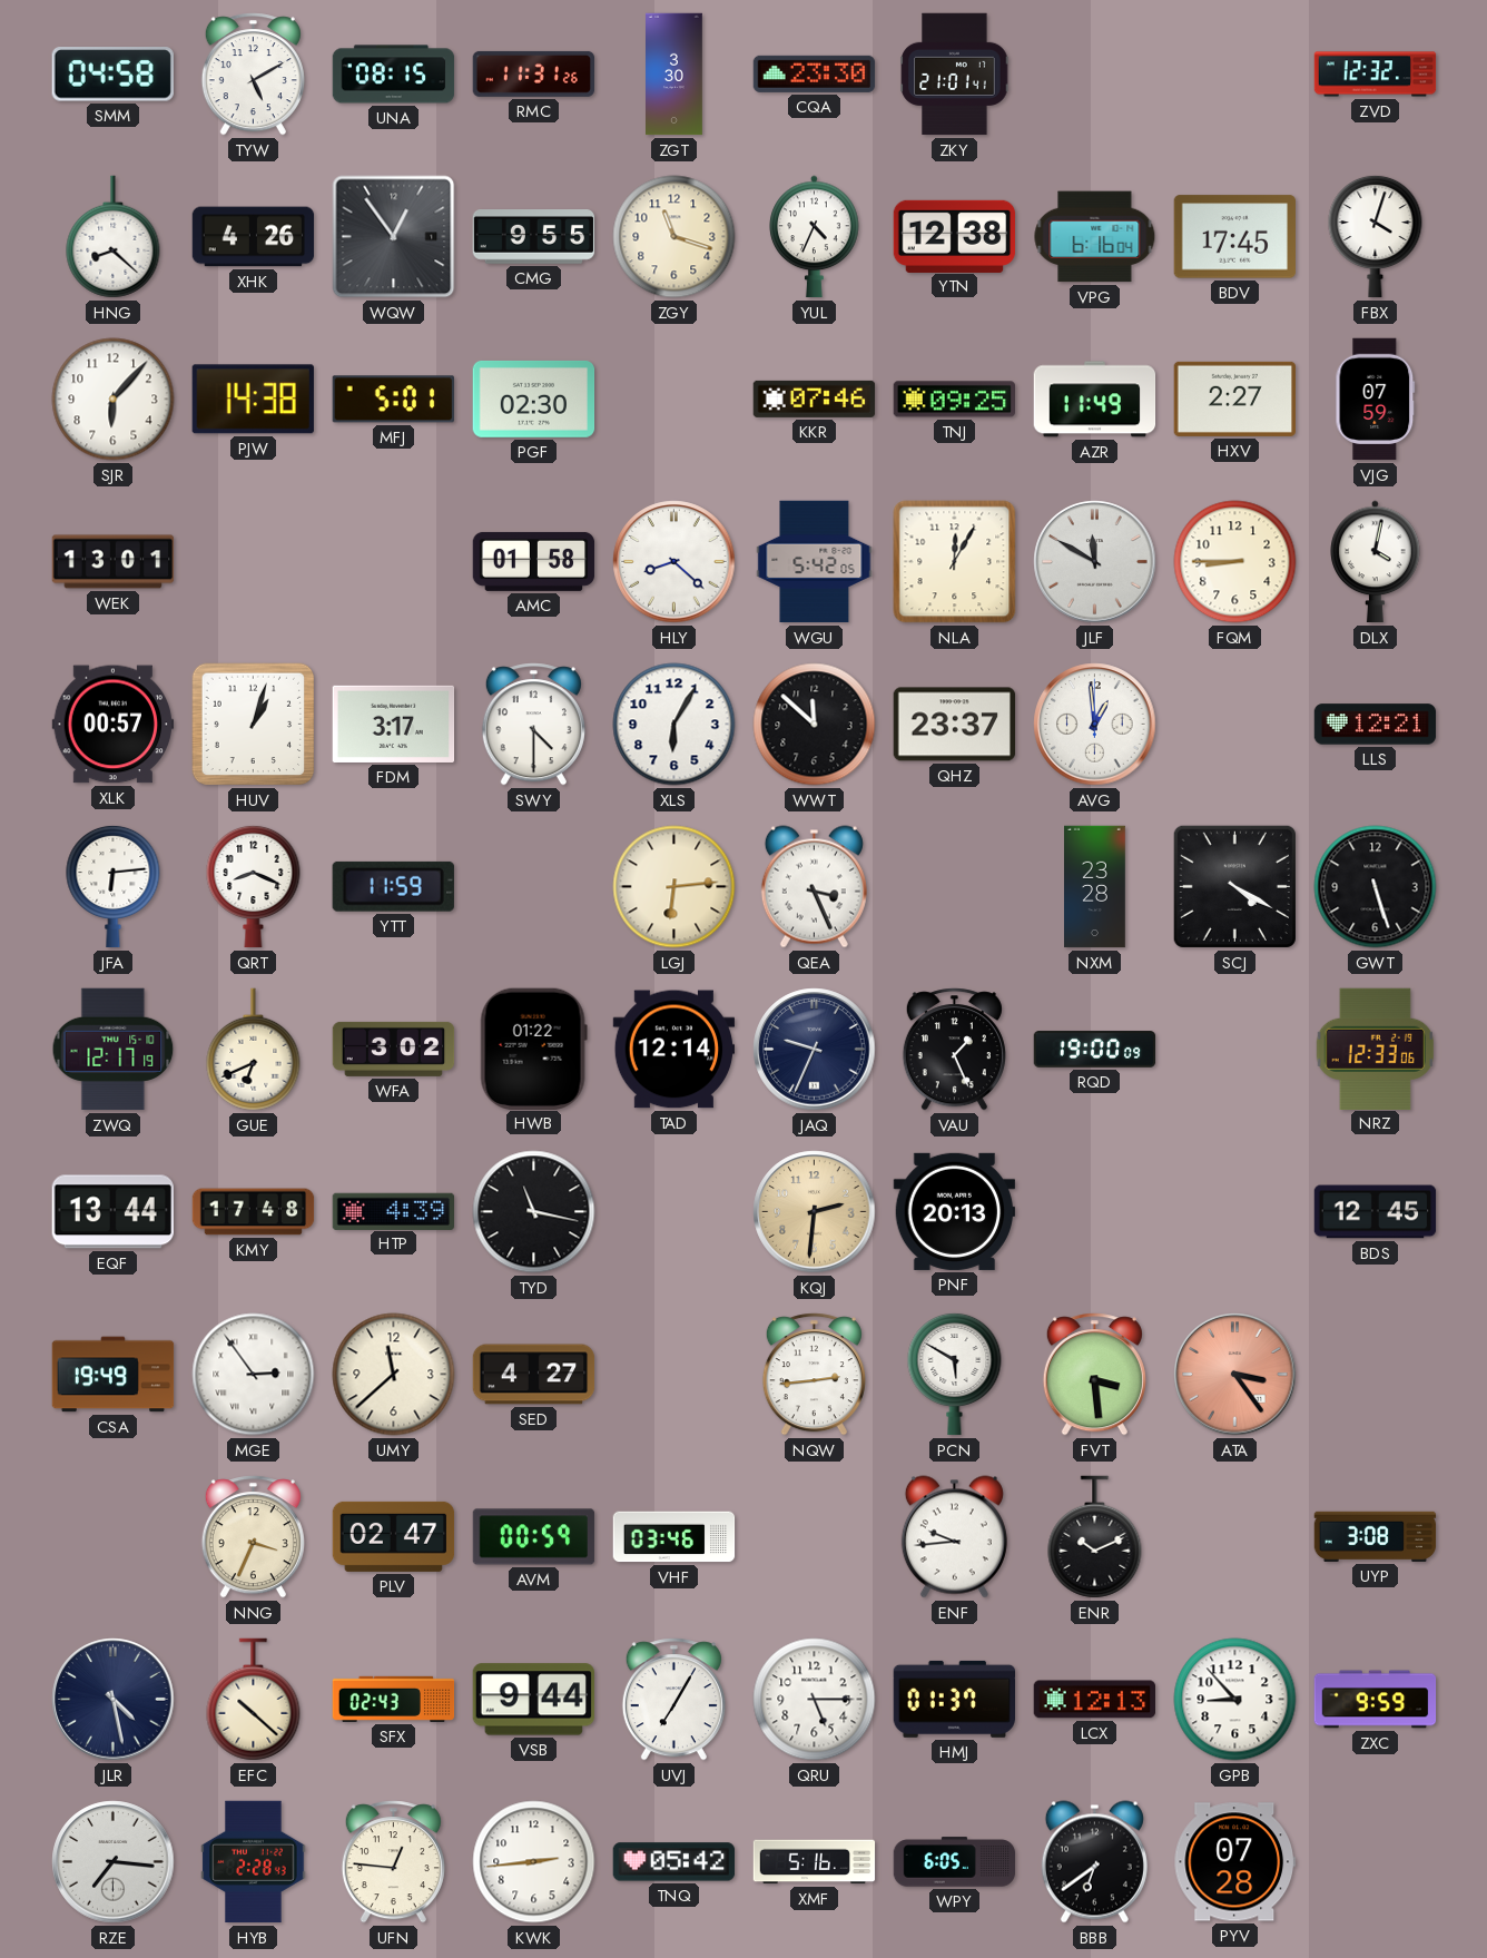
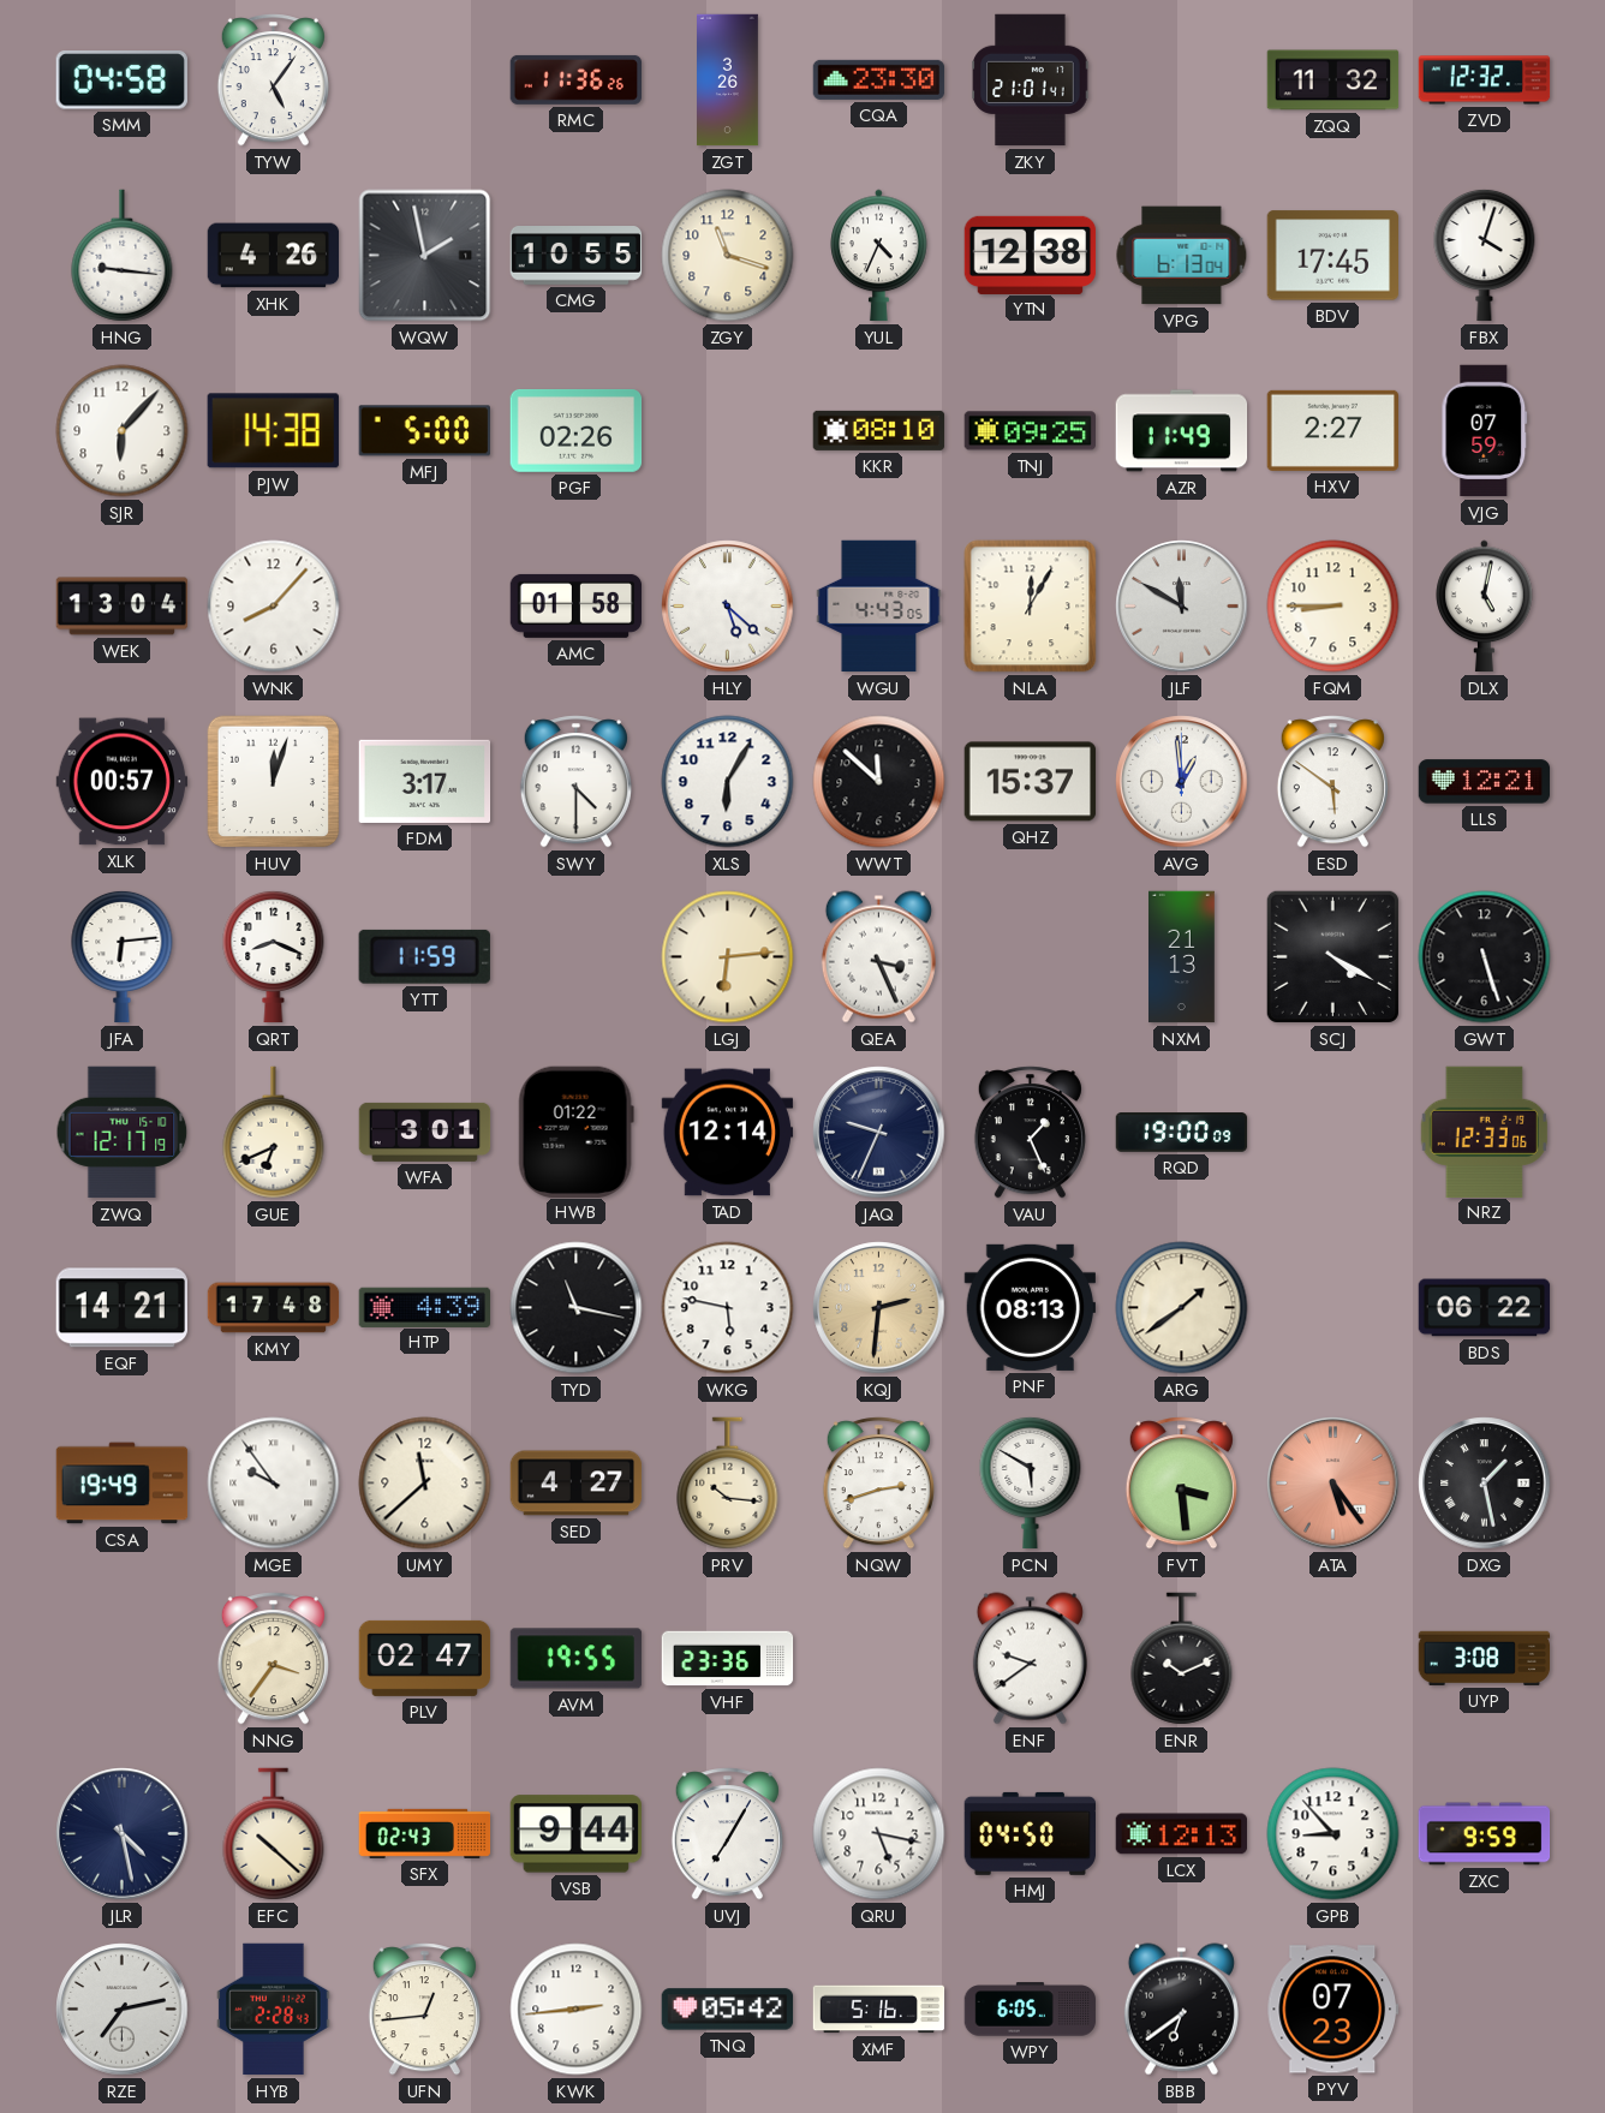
TYW: 5:10 -> 5:06
UNA: 08:15 -> none
RMC: 11:31 -> 11:36
ZGT: 3:30 -> 3:26
ZQQ: none -> 11:32
HNG: 8:22 -> 9:16
WQW: 12:54 -> 1:58
CMG: 9:55 -> 10:55
VPG: 6:16 -> 6:13
MFJ: 5:01 -> 5:00
PGF: 02:30 -> 02:26
KKR: 07:46 -> 08:10
WEK: 13:01 -> 13:04
WNK: none -> 8:07
HLY: 8:22 -> 5:22
WGU: 5:42 -> 4:43
DLX: 4:02 -> 5:02
HUV: 1:03 -> 12:03
QHZ: 23:37 -> 15:37
ESD: none -> 5:51
NXM: 23:28 -> 21:13
WFA: 3:02 -> 3:01
EQF: 13:44 -> 14:21
WKG: none -> 5:47
PNF: 20:13 -> 08:13
ARG: none -> 1:39
BDS: 12:45 -> 06:22
MGE: 2:54 -> 9:54
PRV: none -> 10:16
NQW: 2:44 -> 2:42
ATA: 3:24 -> 5:24
DXG: none -> 1:28
NNG: 3:34 -> 3:36
AVM: 00:59 -> 19:55
VHF: 03:46 -> 23:36
ENF: 9:44 -> 9:39
QRU: 5:15 -> 5:17
HMJ: 01:37 -> 04:50
RZE: 7:16 -> 7:13
UFN: 12:46 -> 12:44
PYV: 07:28 -> 07:23
